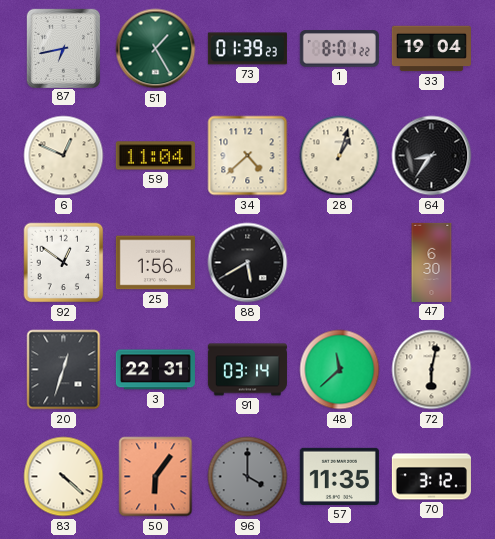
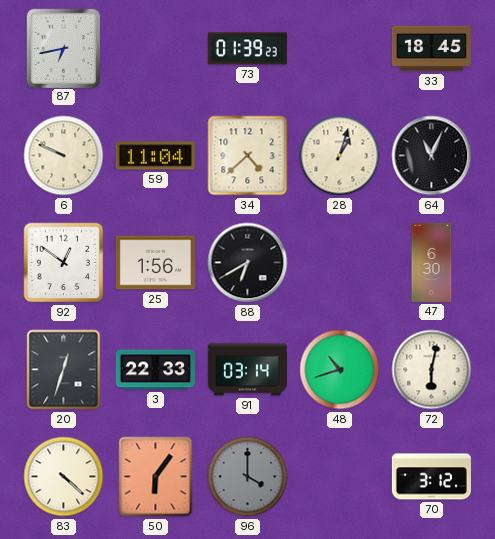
51: 1:25 -> none
1: 8:01 -> none
33: 19:04 -> 18:45
6: 12:49 -> 9:49
64: 8:36 -> 11:04
88: 5:40 -> 6:40
3: 22:31 -> 22:33
48: 11:38 -> 10:42
57: 11:35 -> none
